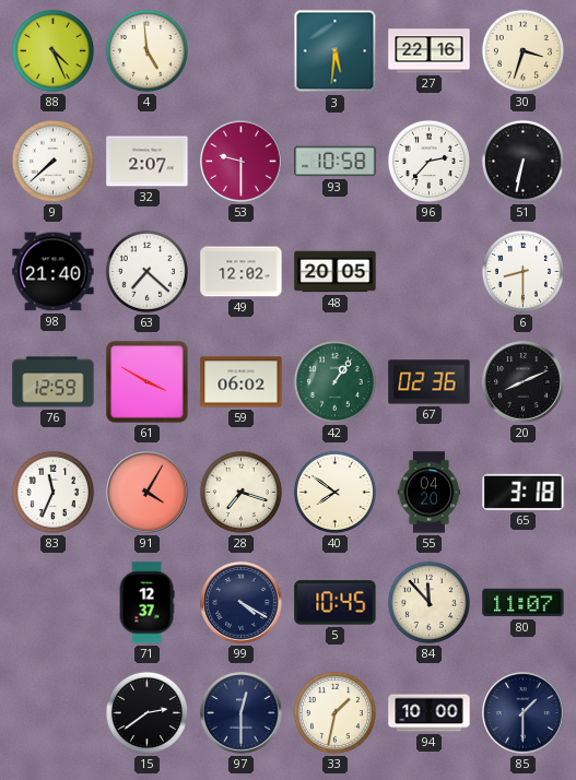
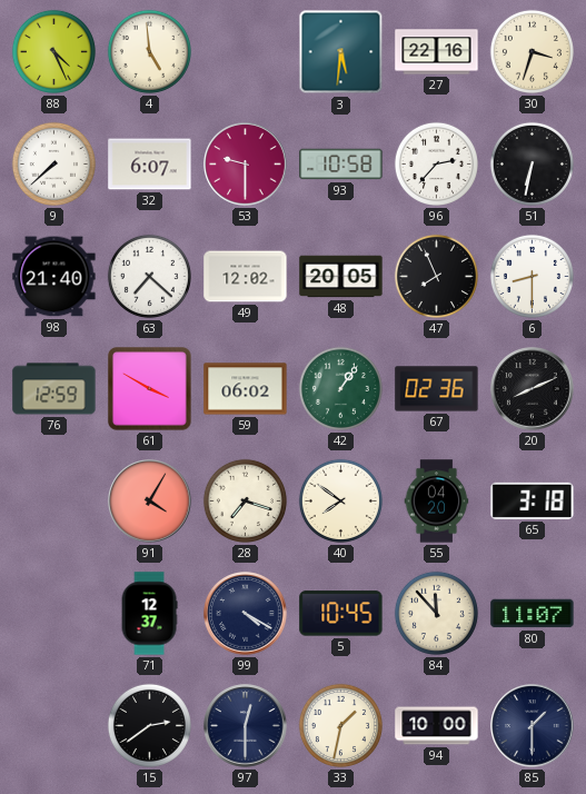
32: 2:07 -> 6:07
47: none -> 7:56
83: 11:34 -> none
